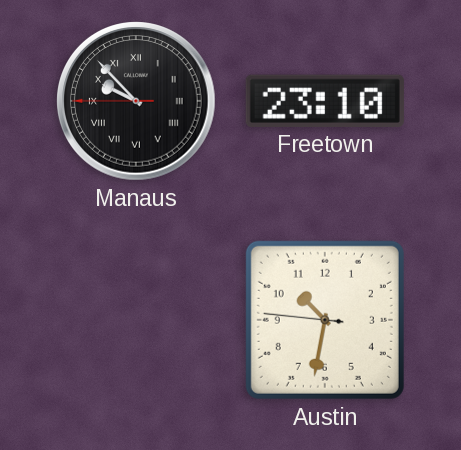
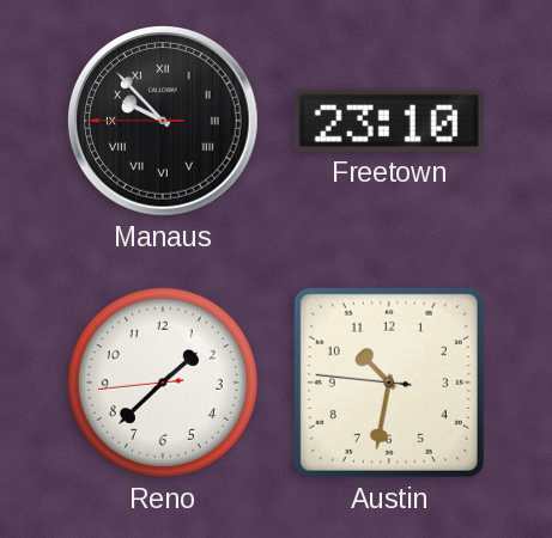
Reno: none -> 1:37
